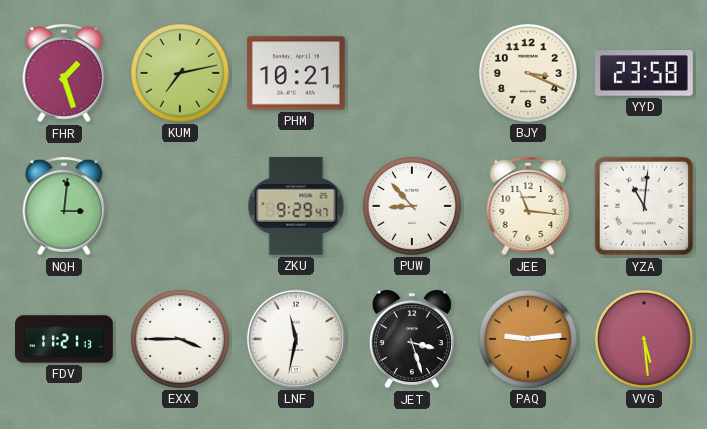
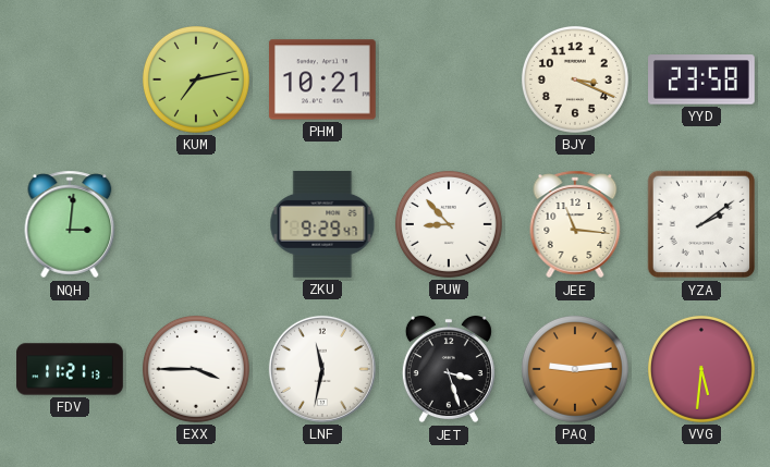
FHR: 1:27 -> none
YZA: 11:01 -> 2:09
VVG: 5:29 -> 5:31
